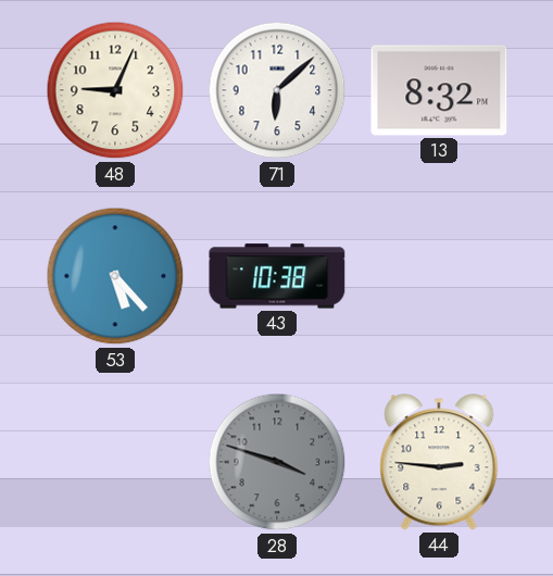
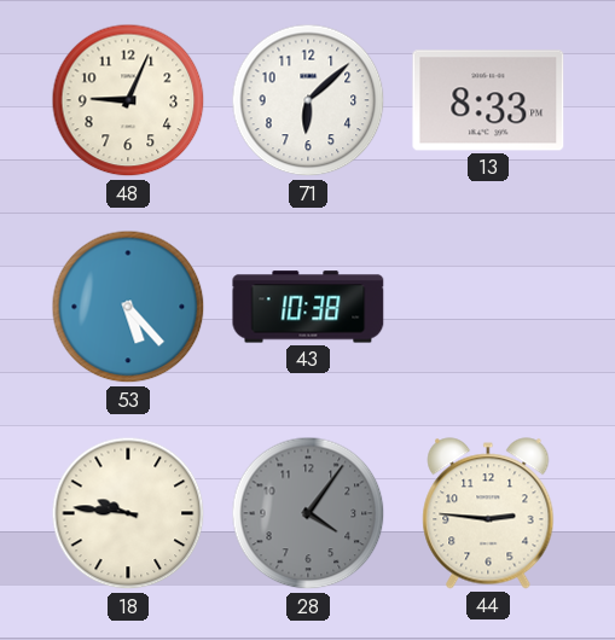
13: 8:32 -> 8:33
18: none -> 9:46
28: 3:48 -> 4:06
